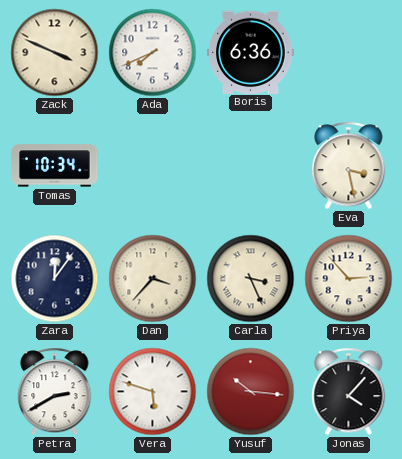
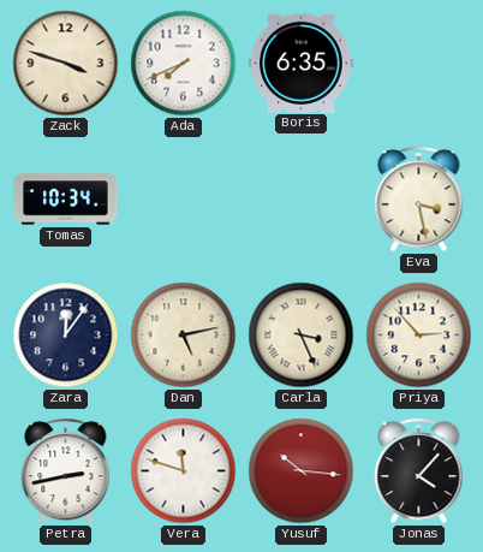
Zack: 3:49 -> 3:48
Boris: 6:36 -> 6:35
Dan: 3:37 -> 5:13
Petra: 2:40 -> 2:43
Vera: 5:48 -> 11:48
